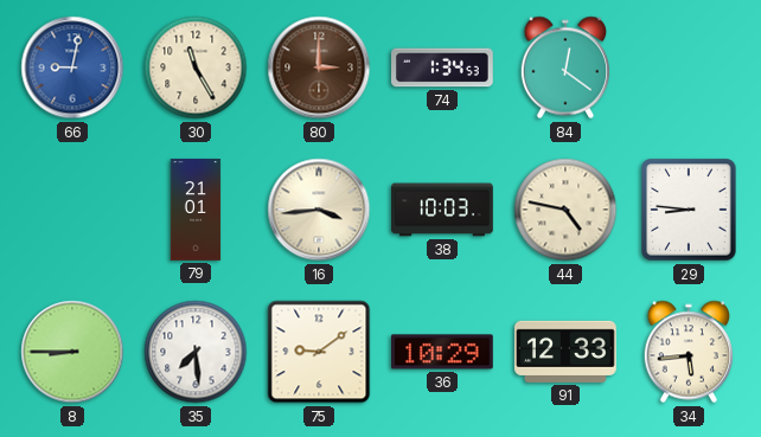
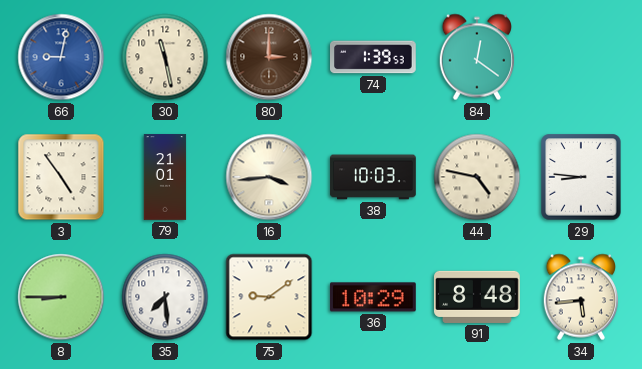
30: 11:25 -> 11:28
74: 1:34 -> 1:39
3: none -> 4:54
91: 12:33 -> 8:48
